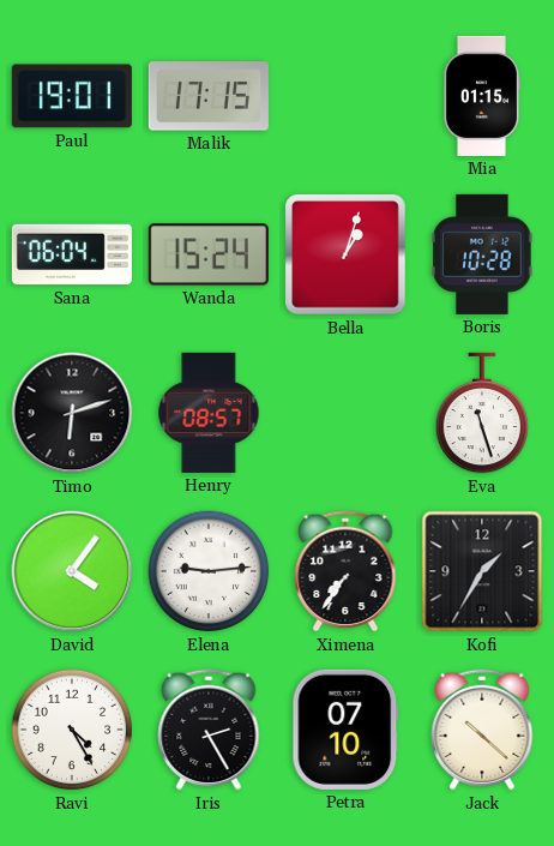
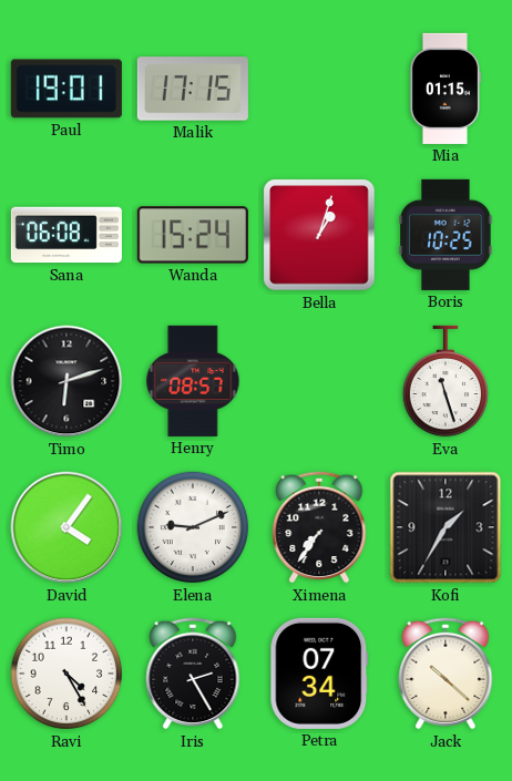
Sana: 06:04 -> 06:08
Boris: 10:28 -> 10:25
Elena: 9:14 -> 9:11
Petra: 07:10 -> 07:34
